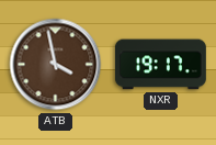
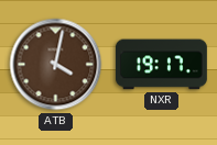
ATB: 3:58 -> 4:02
